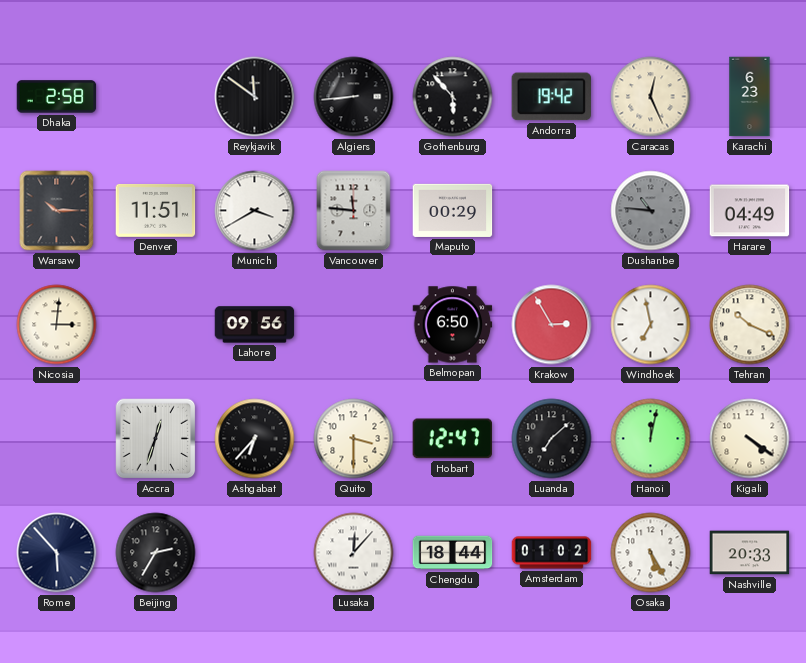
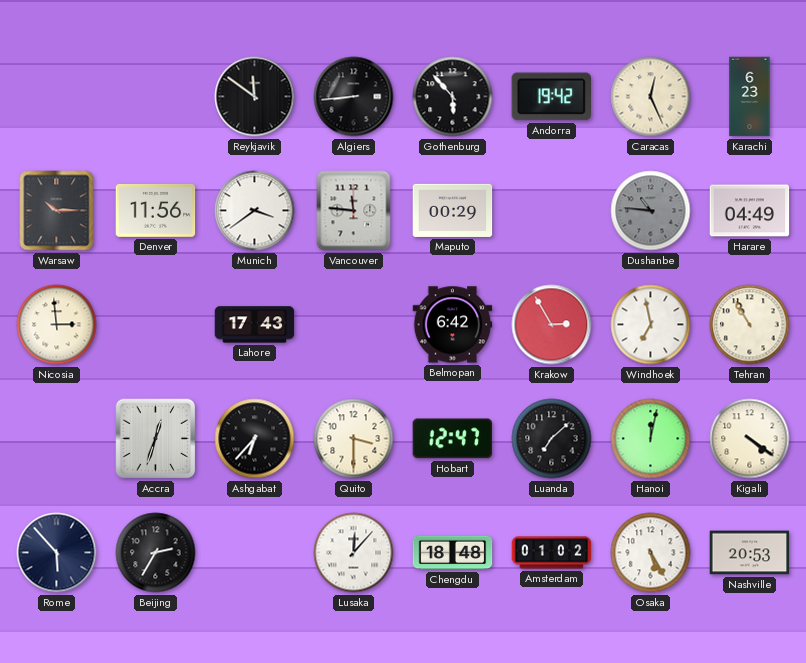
Dhaka: 2:58 -> none
Denver: 11:51 -> 11:56
Munich: 3:40 -> 3:39
Nicosia: 3:01 -> 2:59
Lahore: 09:56 -> 17:43
Belmopan: 6:50 -> 6:42
Tehran: 10:19 -> 10:55
Chengdu: 18:44 -> 18:48
Nashville: 20:33 -> 20:53
